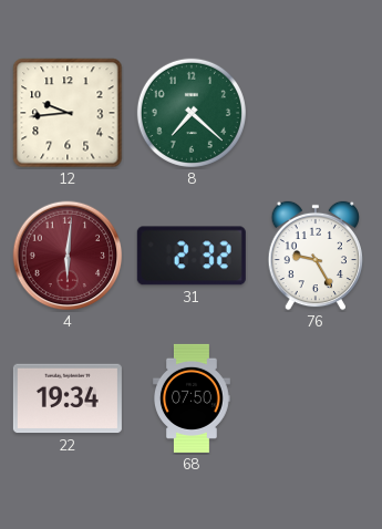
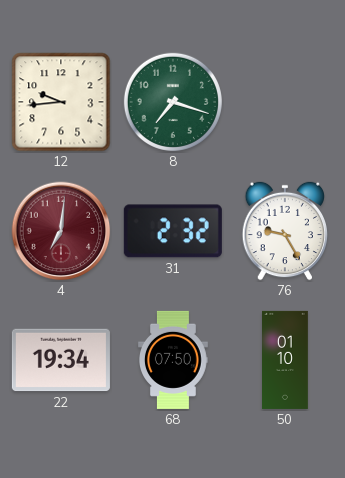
8: 7:22 -> 7:18
4: 6:01 -> 7:01
50: none -> 01:10
